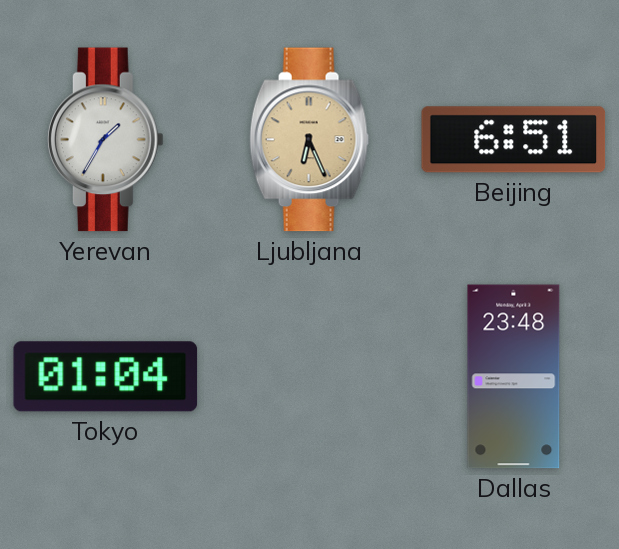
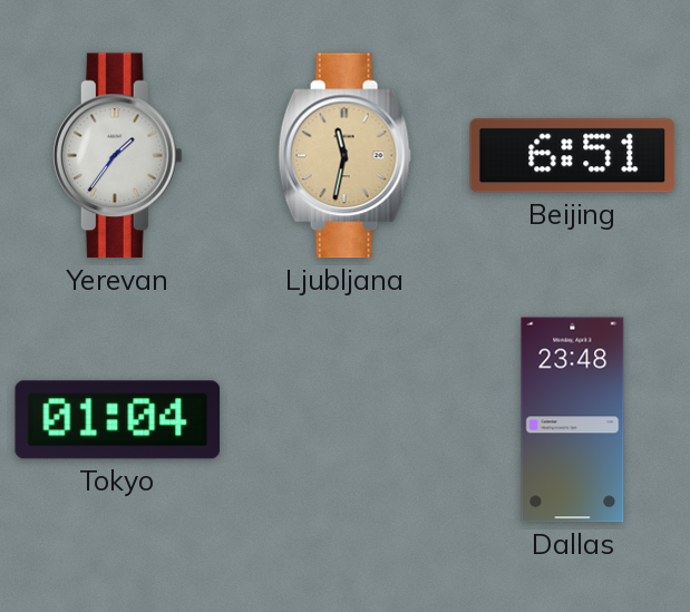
Yerevan: 1:35 -> 1:36
Ljubljana: 6:26 -> 11:32
